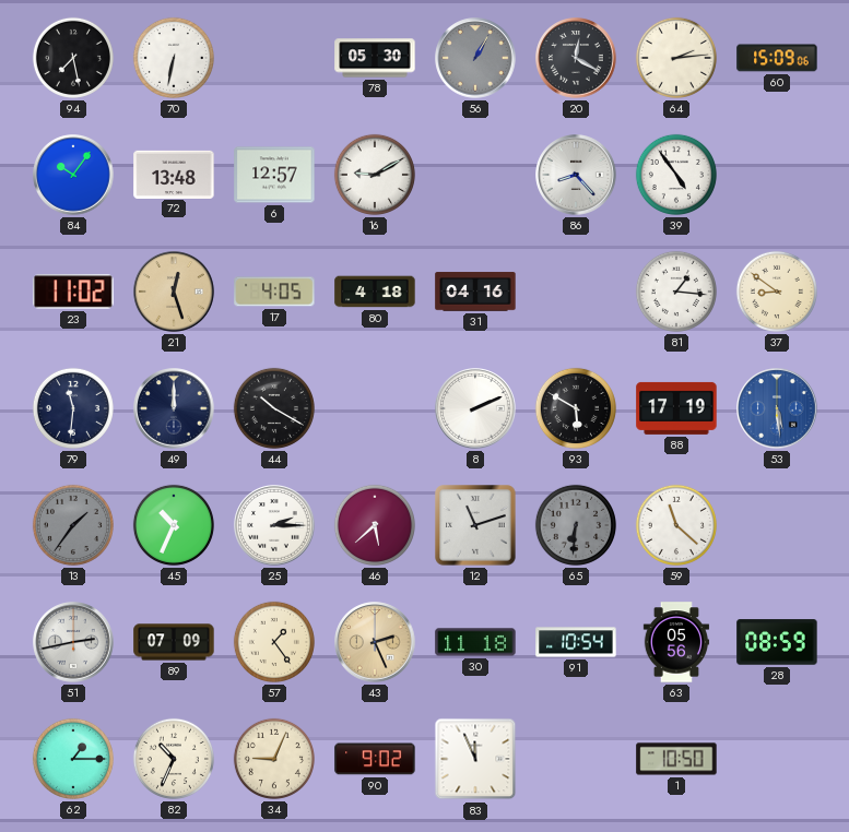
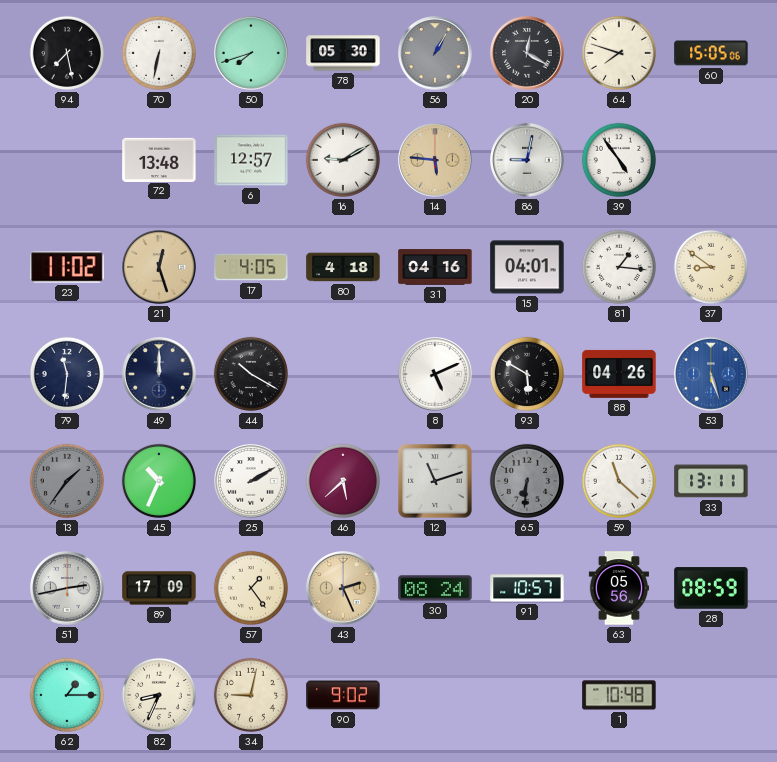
50: none -> 7:42
64: 2:14 -> 7:48
60: 15:09 -> 15:05
84: 10:06 -> none
14: none -> 5:46
86: 8:23 -> 9:02
15: none -> 04:01
8: 2:11 -> 5:11
88: 17:19 -> 04:26
53: 5:29 -> 5:27
25: 2:15 -> 2:10
33: none -> 13:11
89: 07:09 -> 17:09
30: 11:18 -> 08:24
91: 10:54 -> 10:57
82: 10:34 -> 8:34
34: 9:04 -> 9:02
83: 11:56 -> none
1: 10:50 -> 10:48
